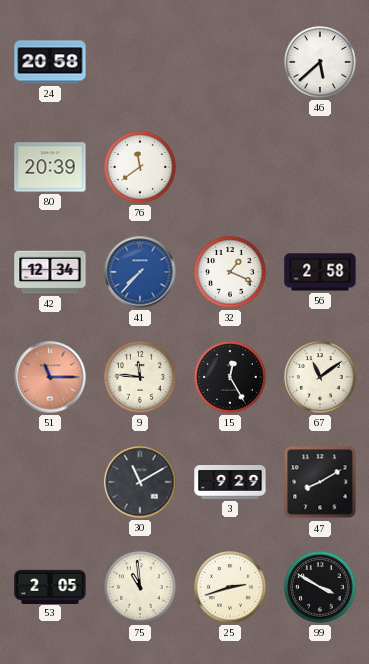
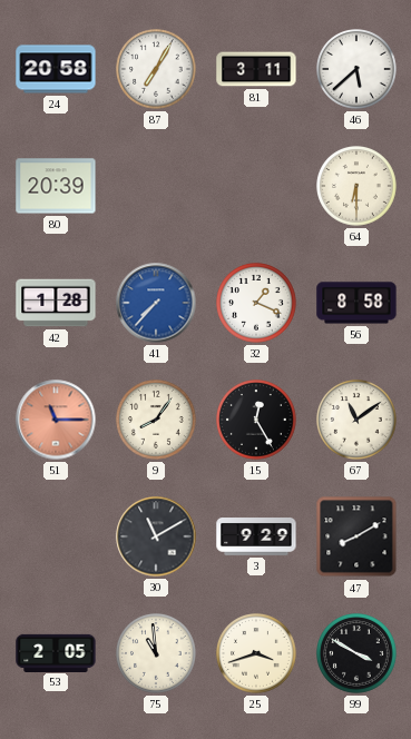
87: none -> 7:05
81: none -> 3:11
76: 11:39 -> none
64: none -> 6:30
42: 12:34 -> 1:28
56: 2:58 -> 8:58
9: 11:46 -> 8:06
25: 2:42 -> 3:42
